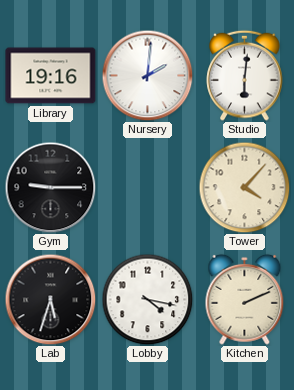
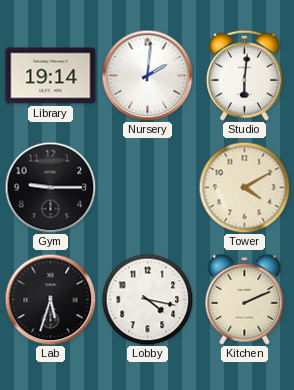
Library: 19:16 -> 19:14
Tower: 4:07 -> 4:10
